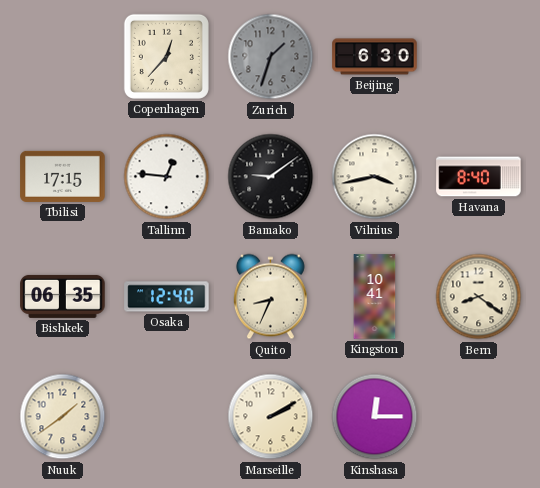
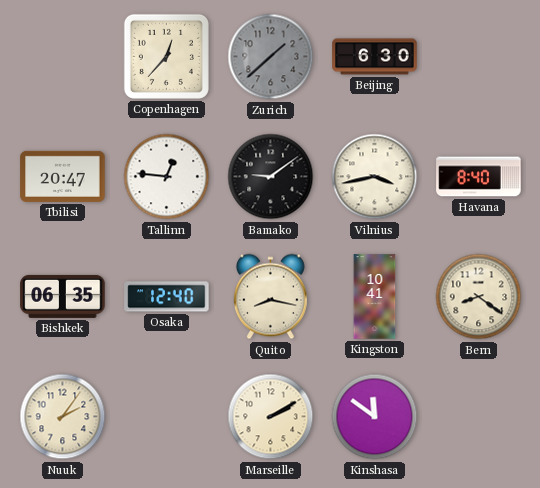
Zurich: 1:33 -> 1:38
Tbilisi: 17:15 -> 20:47
Quito: 8:34 -> 8:17
Nuuk: 1:39 -> 2:06
Kinshasa: 12:15 -> 11:51
